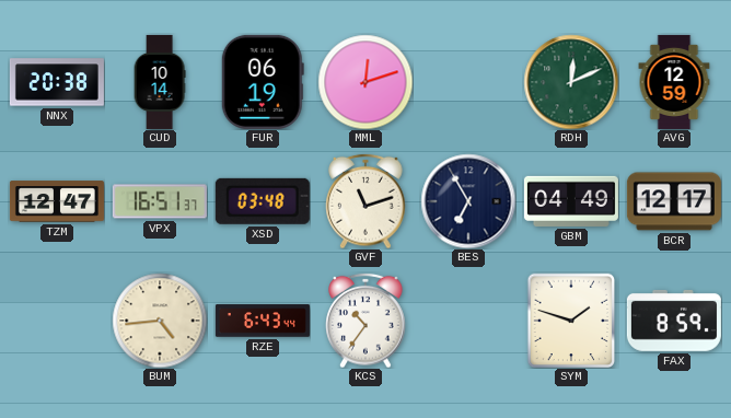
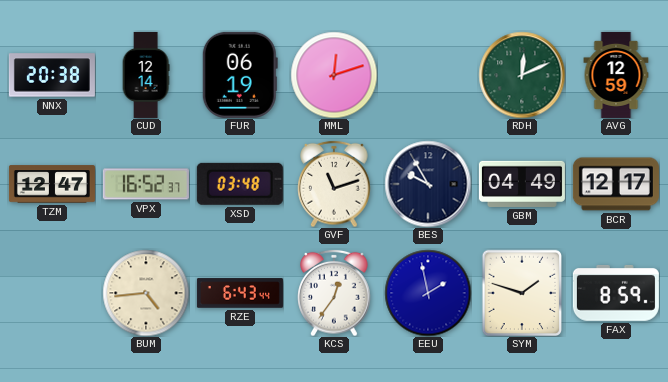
CUD: 10:14 -> 12:14
VPX: 16:51 -> 16:52
BES: 6:55 -> 9:55
KCS: 10:36 -> 12:36
EEU: none -> 1:58
